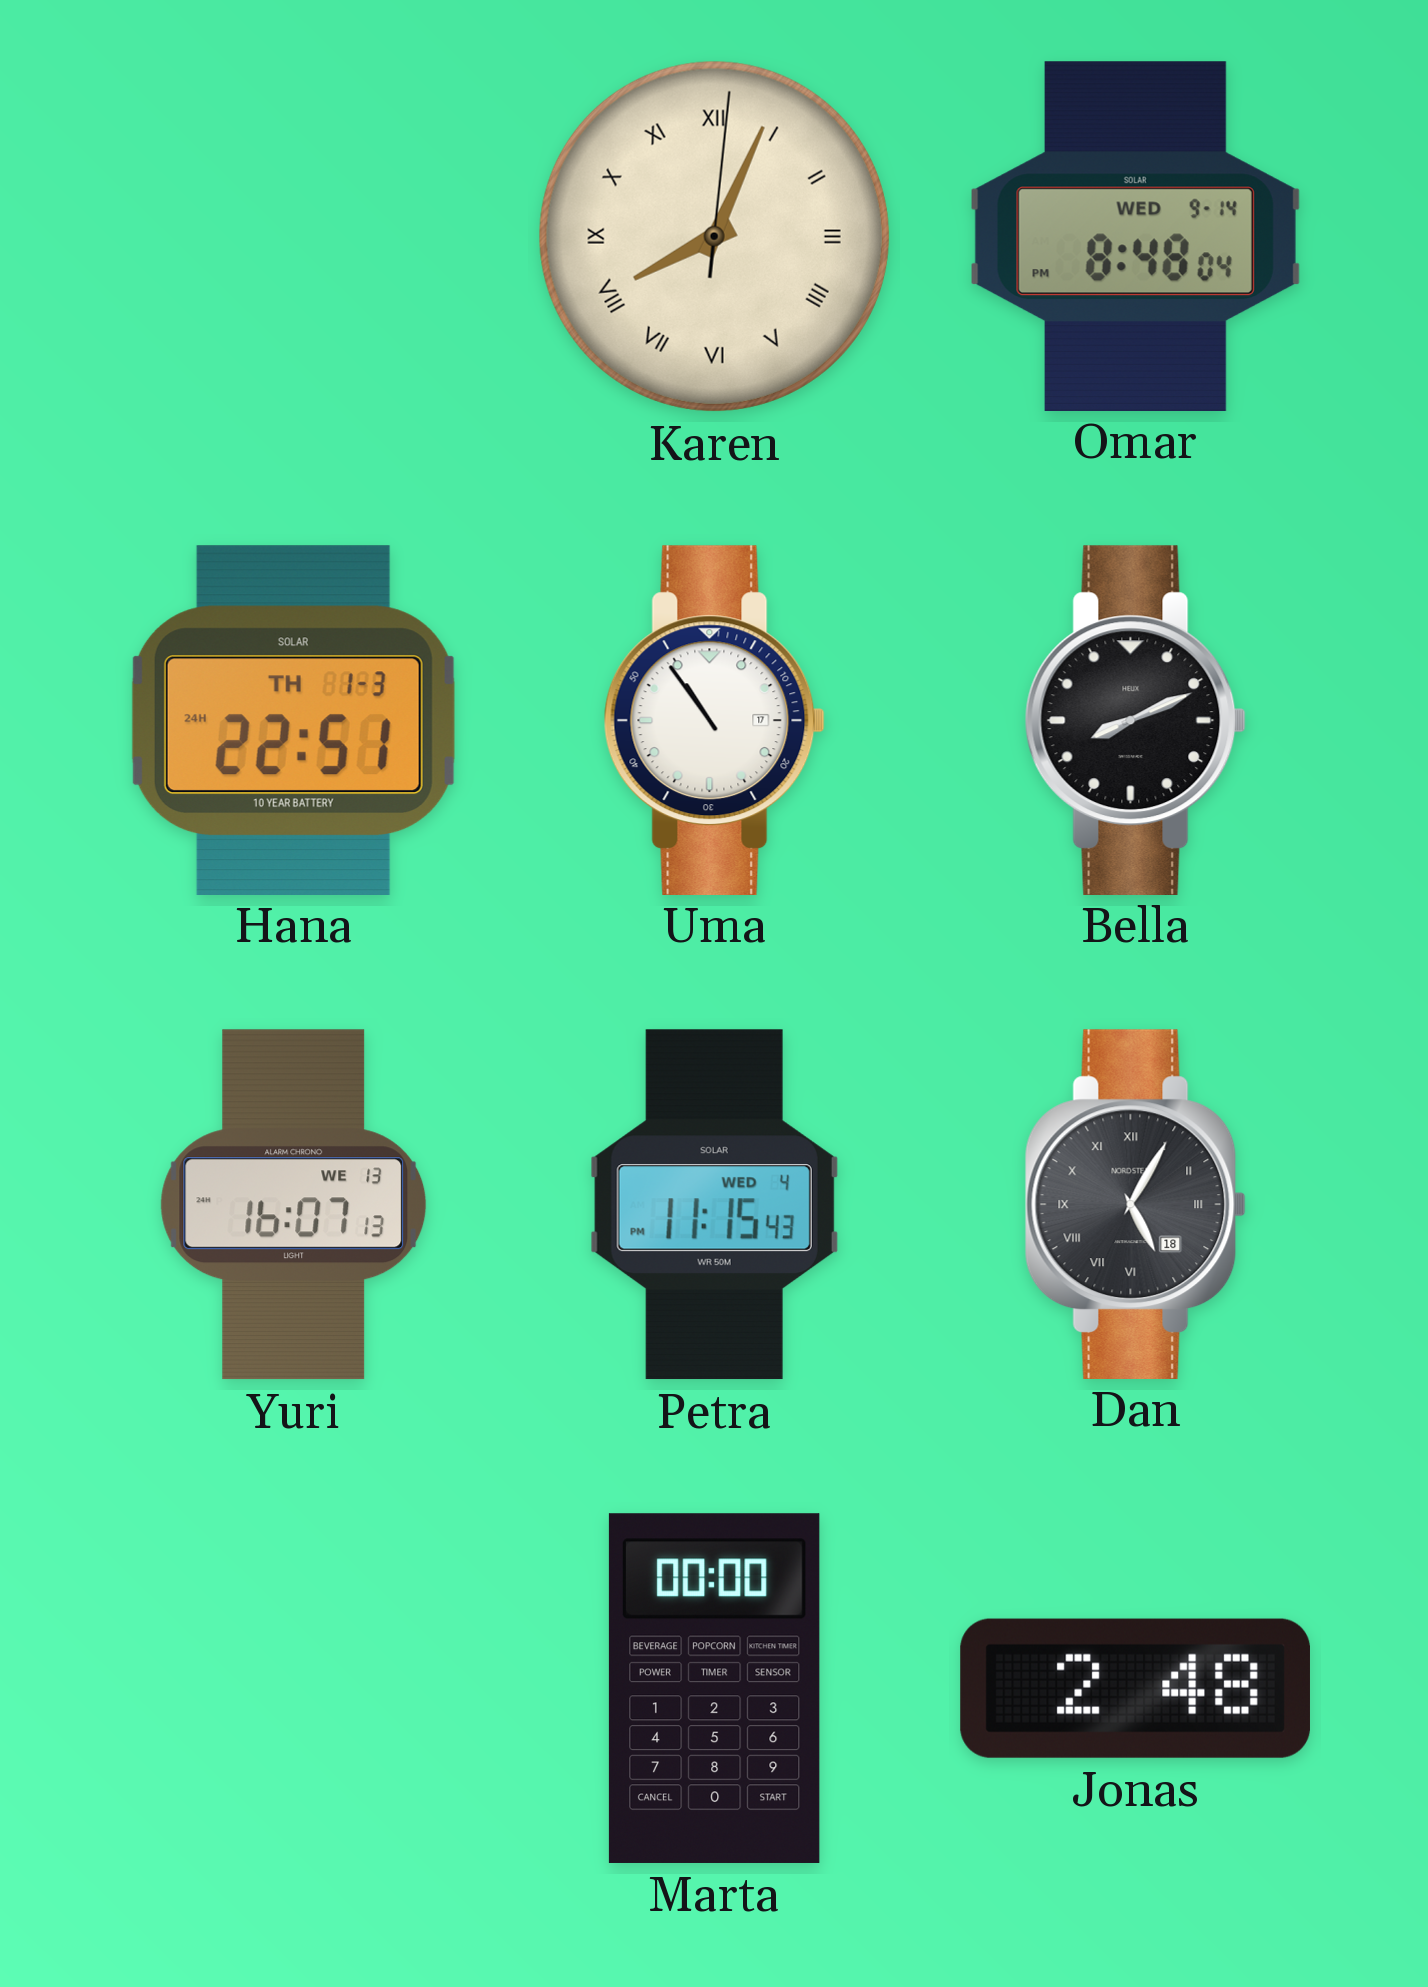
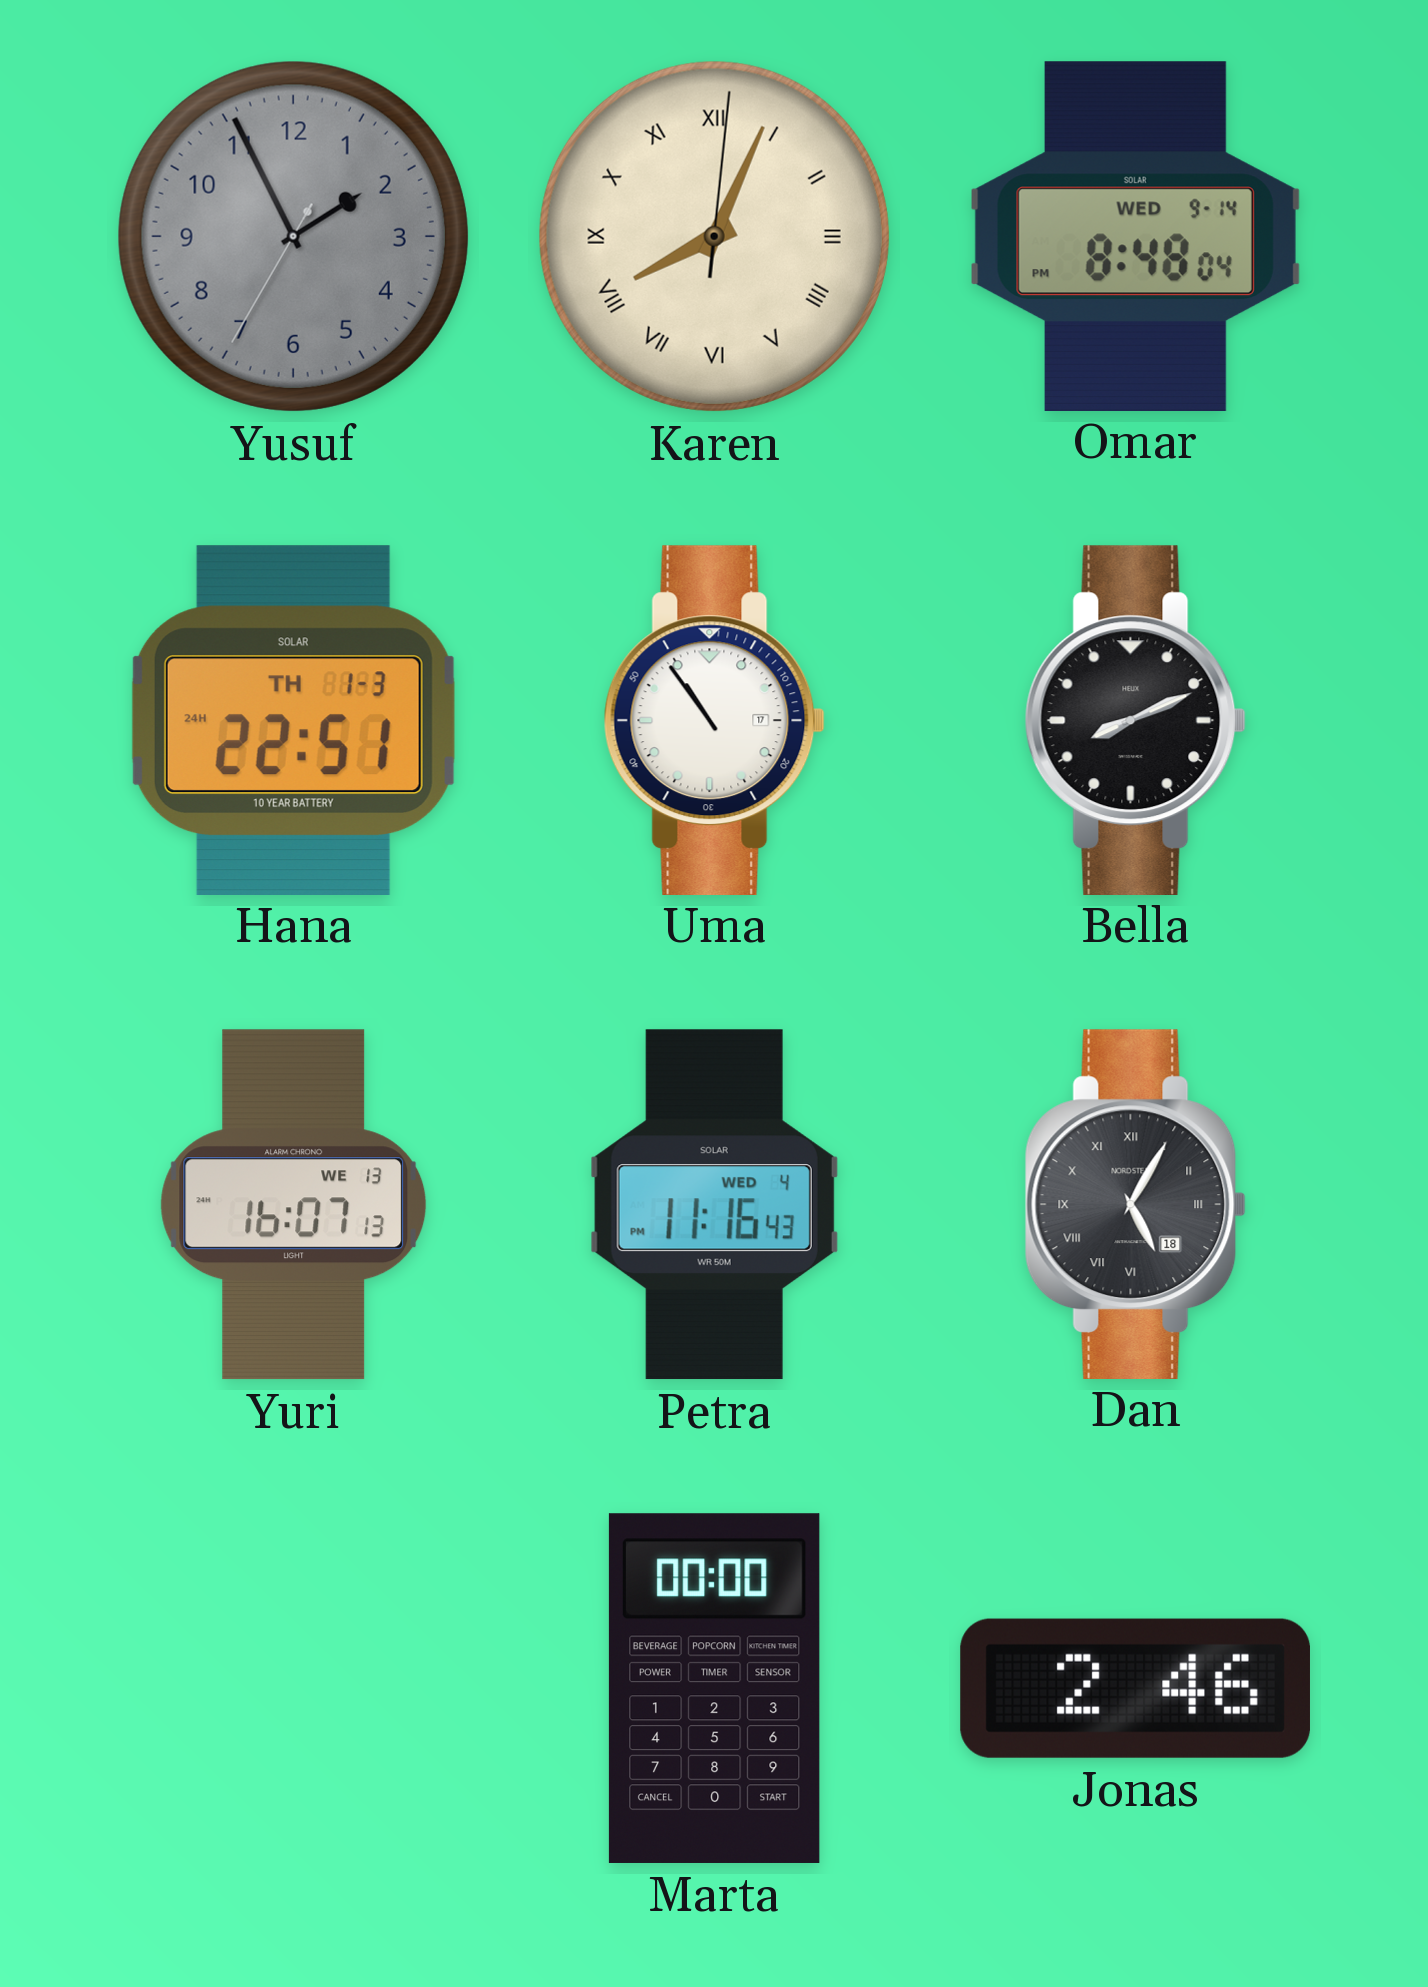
Yusuf: none -> 1:55
Petra: 11:15 -> 11:16
Jonas: 2:48 -> 2:46
